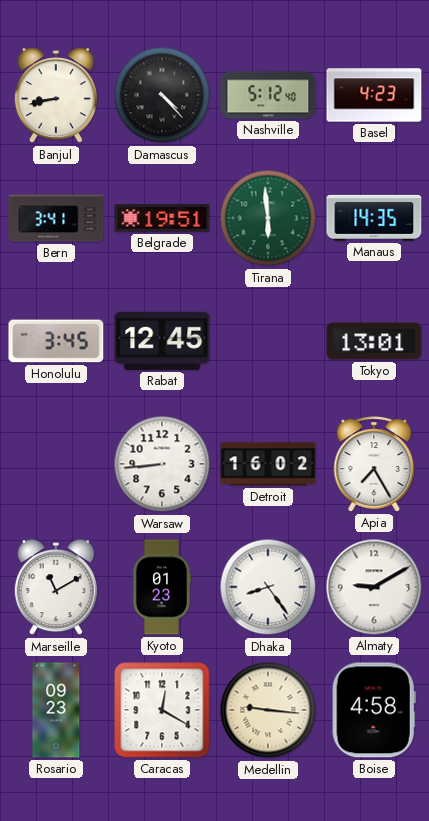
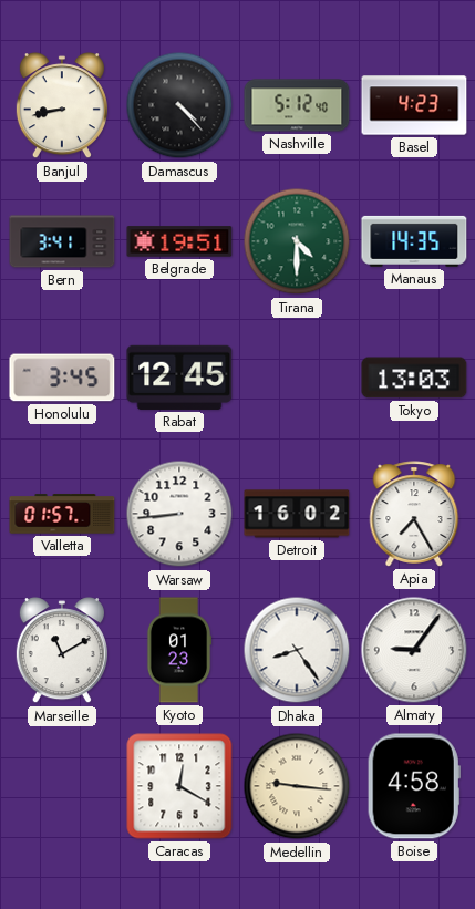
Tirana: 5:59 -> 4:30
Tokyo: 13:01 -> 13:03
Valletta: none -> 01:57
Almaty: 9:10 -> 9:06
Rosario: 09:23 -> none
